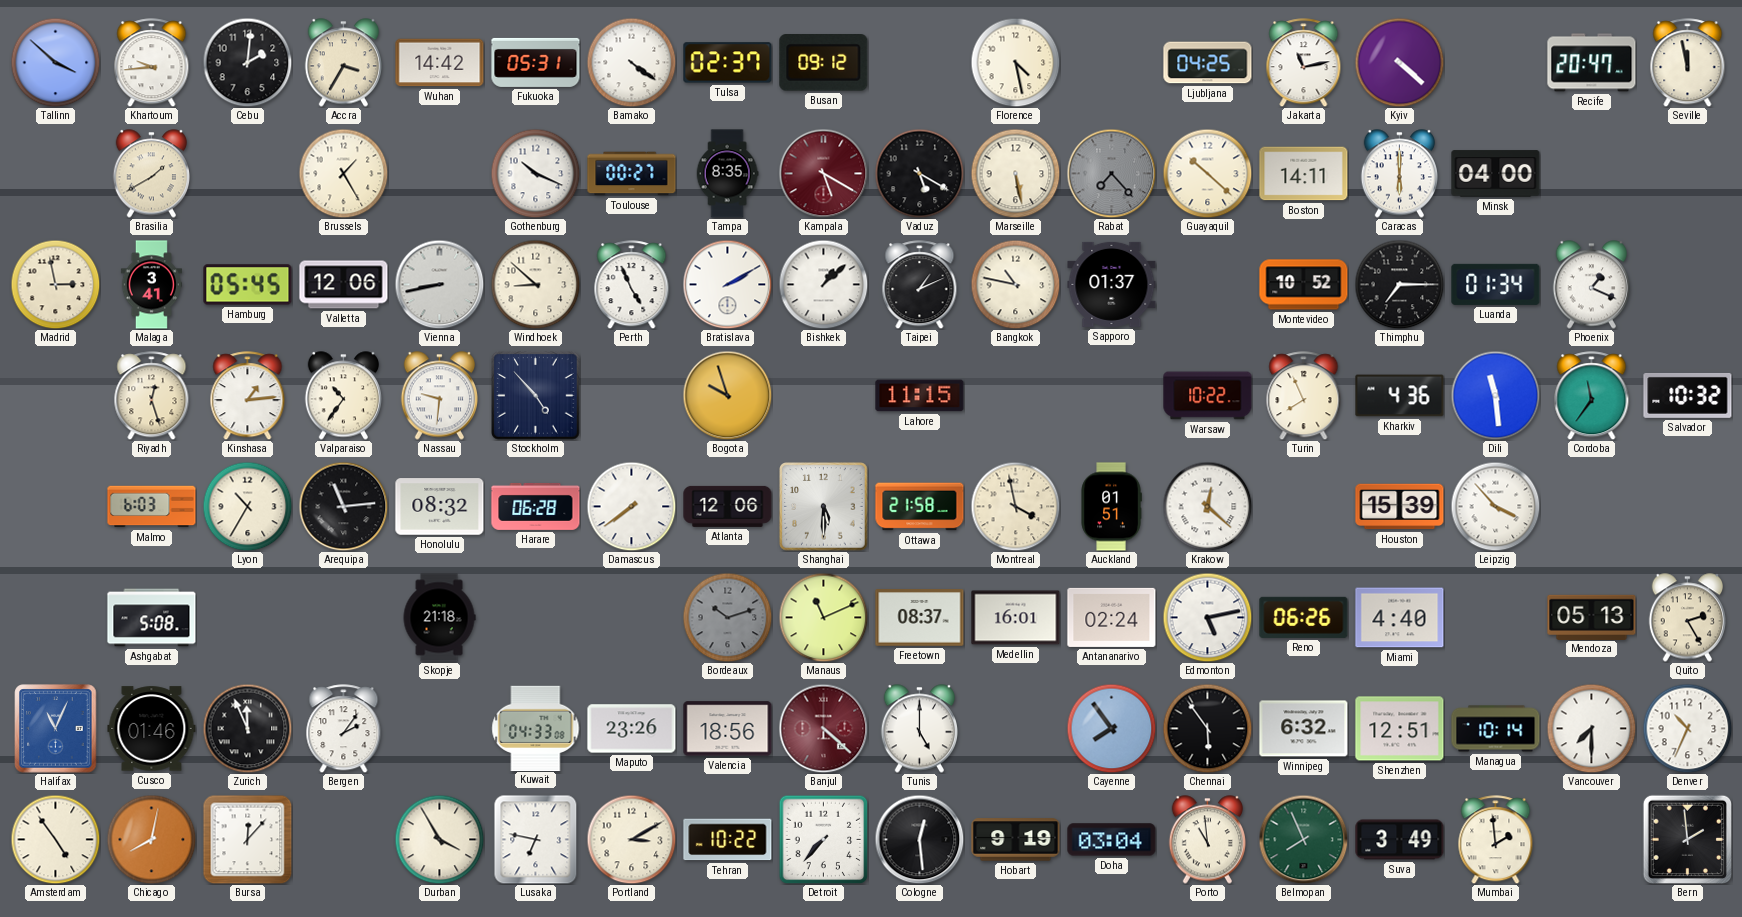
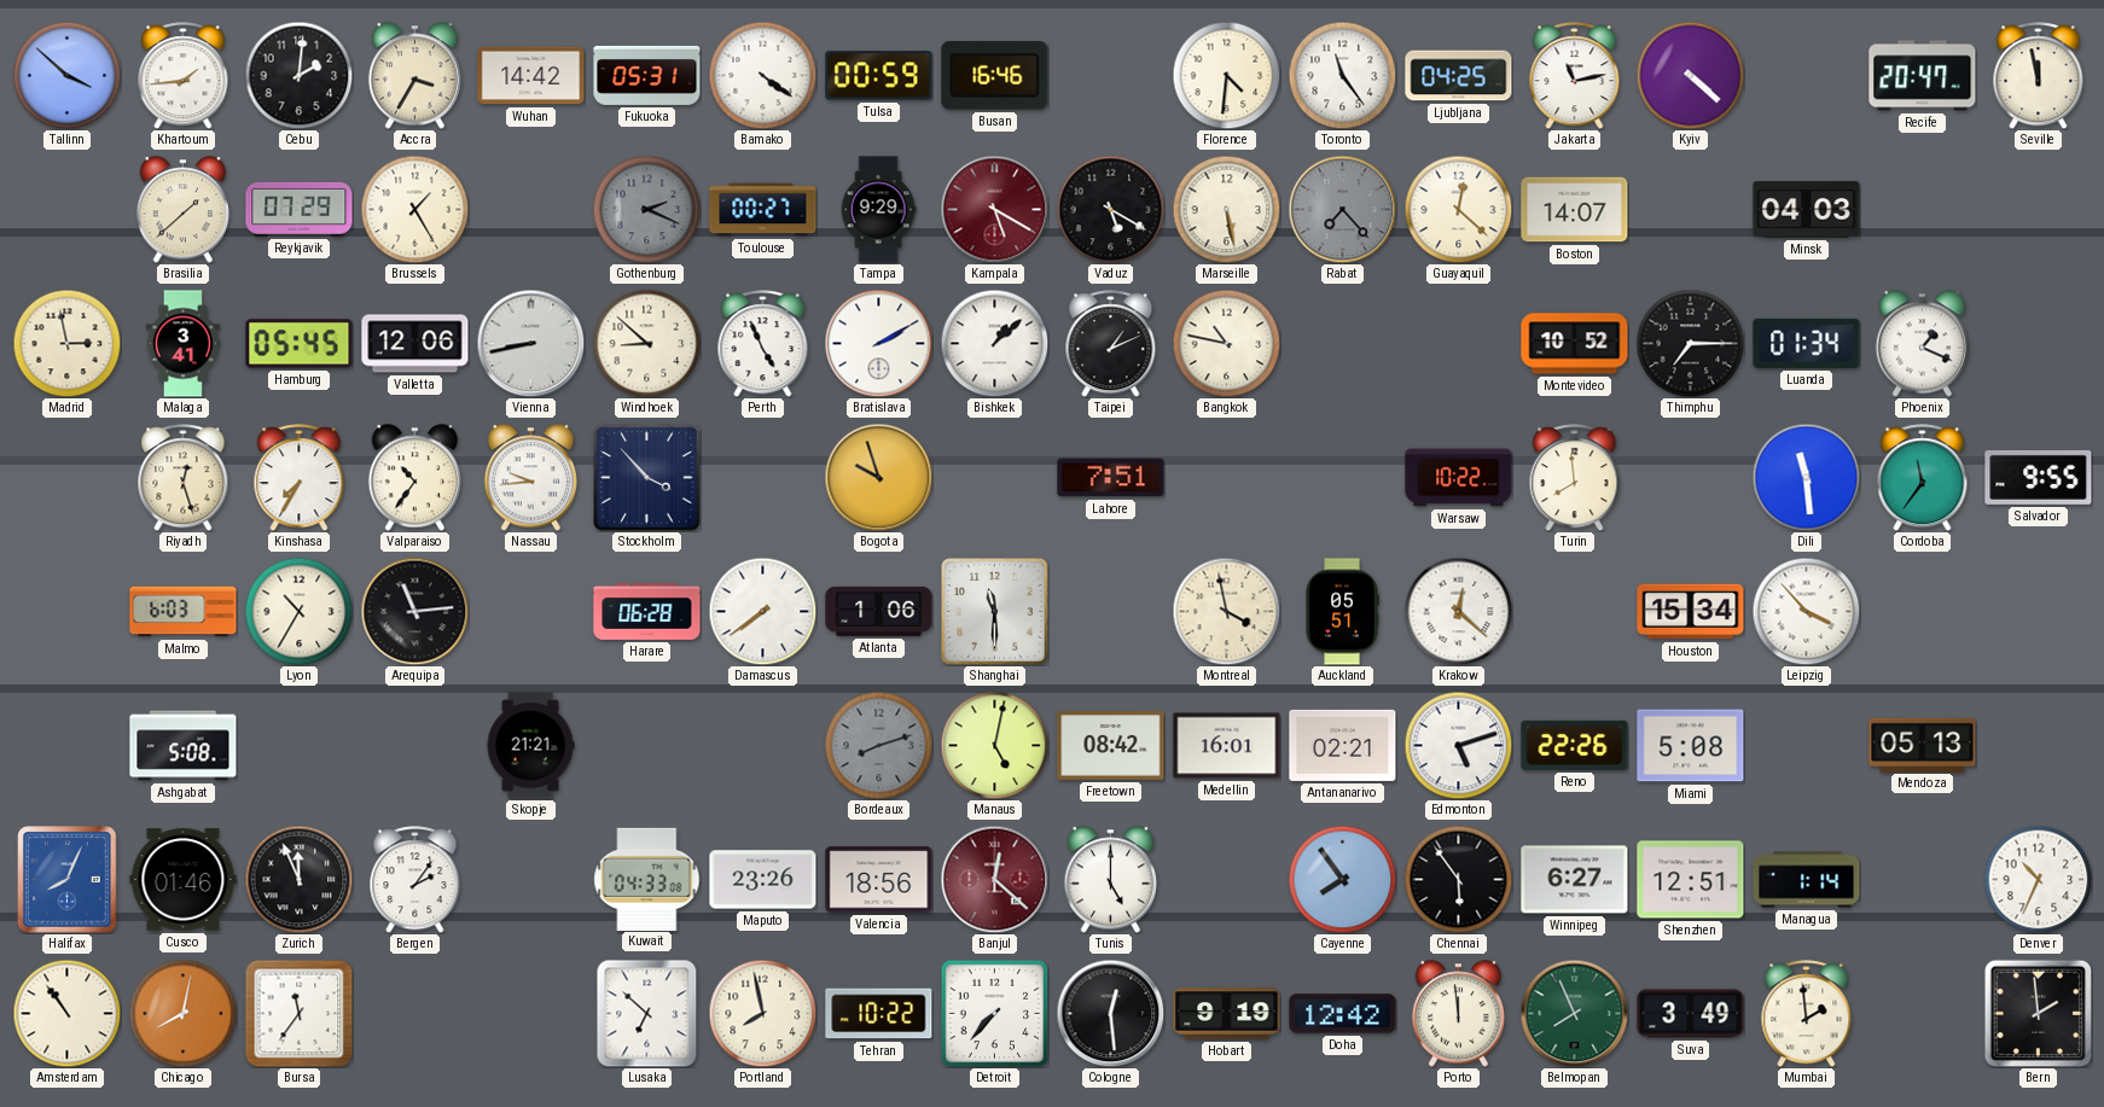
Khartoum: 9:44 -> 1:44
Tulsa: 02:37 -> 00:59
Busan: 09:12 -> 16:46
Florence: 4:28 -> 4:31
Toronto: none -> 11:24
Brasilia: 1:40 -> 1:38
Reykjavik: none -> 07:29
Gothenburg: 10:19 -> 2:19
Gothenburg dial: white -> grey
Tampa: 8:35 -> 9:29
Guayaquil: 10:22 -> 12:22
Boston: 14:11 -> 14:07
Caracas: 6:00 -> none
Minsk: 04:00 -> 04:03
Sapporo: 01:37 -> none
Kinshasa: 1:14 -> 7:35
Nassau: 9:31 -> 9:44
Stockholm: 4:53 -> 3:53
Lahore: 11:15 -> 7:51
Turin: 7:56 -> 7:59
Kharkiv: 4:36 -> none
Salvador: 10:32 -> 9:55
Honolulu: 08:32 -> none
Atlanta: 12:06 -> 1:06
Shanghai: 5:30 -> 11:30
Ottawa: 21:58 -> none
Auckland: 01:51 -> 05:51
Houston: 15:39 -> 15:34
Skopje: 21:18 -> 21:21
Bordeaux: 10:12 -> 8:12
Manaus: 11:11 -> 5:02
Freetown: 08:37 -> 08:42
Antananarivo: 02:24 -> 02:21
Edmonton: 5:13 -> 5:12
Reno: 06:26 -> 22:26
Miami: 4:40 -> 5:08
Quito: 2:25 -> none
Halifax: 11:04 -> 8:04
Banjul: 4:22 -> 12:22
Winnipeg: 6:32 -> 6:27
Managua: 10:14 -> 1:14
Vancouver: 7:30 -> none
Amsterdam: 4:54 -> 10:54
Bursa: 12:07 -> 11:36
Durban: 3:55 -> none
Lusaka: 6:47 -> 6:52
Portland: 3:10 -> 7:58
Doha: 03:04 -> 12:42
Porto: 10:59 -> 11:59
